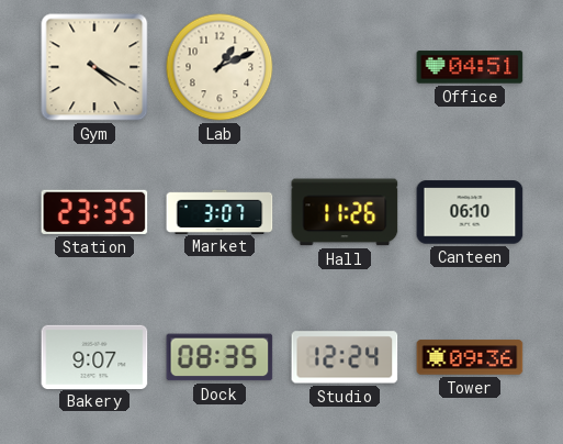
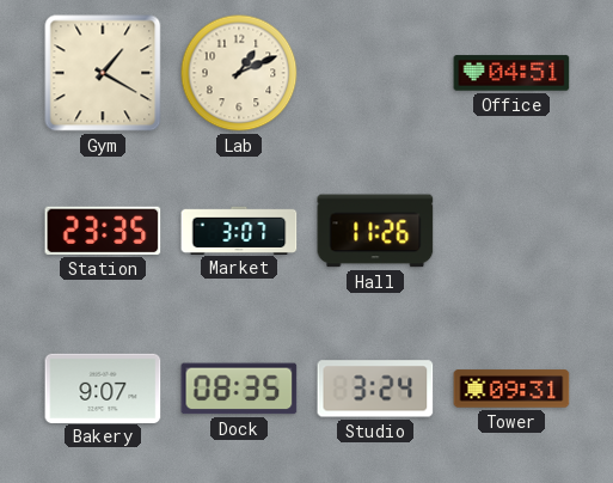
Gym: 4:20 -> 1:20
Canteen: 06:10 -> none
Studio: 12:24 -> 3:24
Tower: 09:36 -> 09:31
